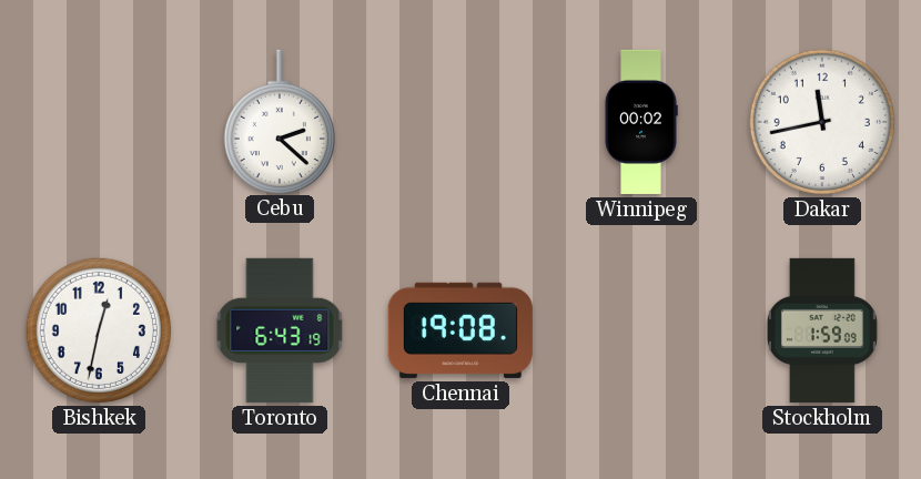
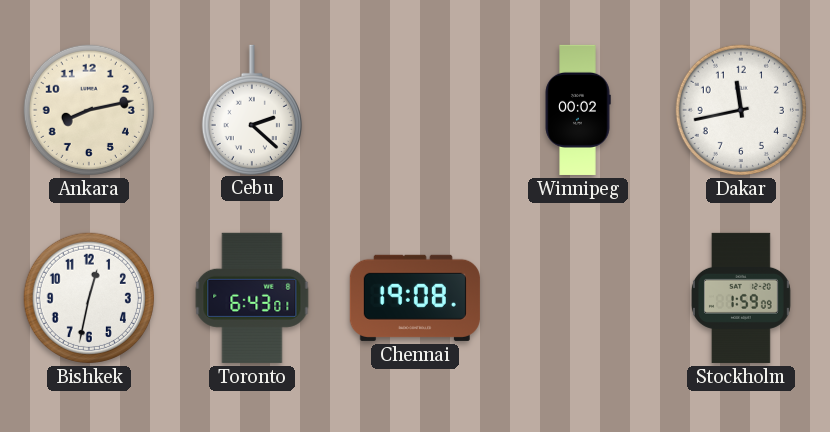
Ankara: none -> 8:13
Toronto: 6:43:19 -> 6:43:01
